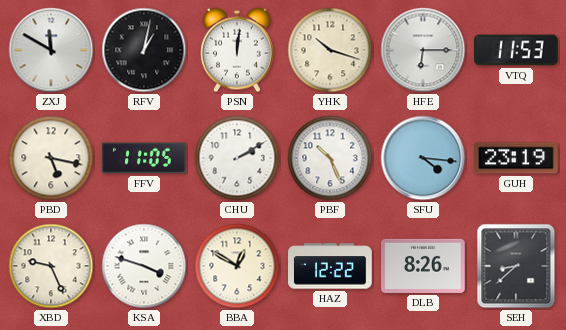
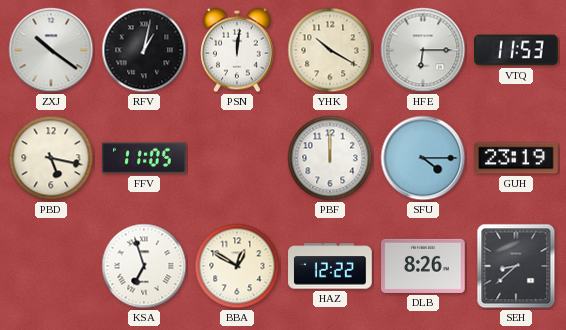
ZXJ: 11:50 -> 10:21
YHK: 10:18 -> 10:20
CHU: 2:10 -> none
PBF: 10:26 -> 12:00
SFU: 4:16 -> 4:15
XBD: 9:26 -> none
KSA: 3:48 -> 6:57
